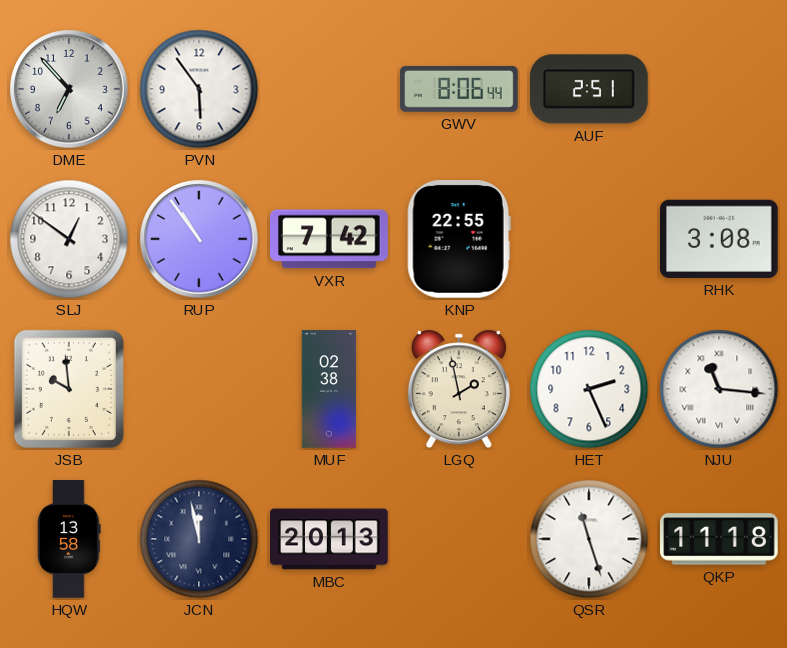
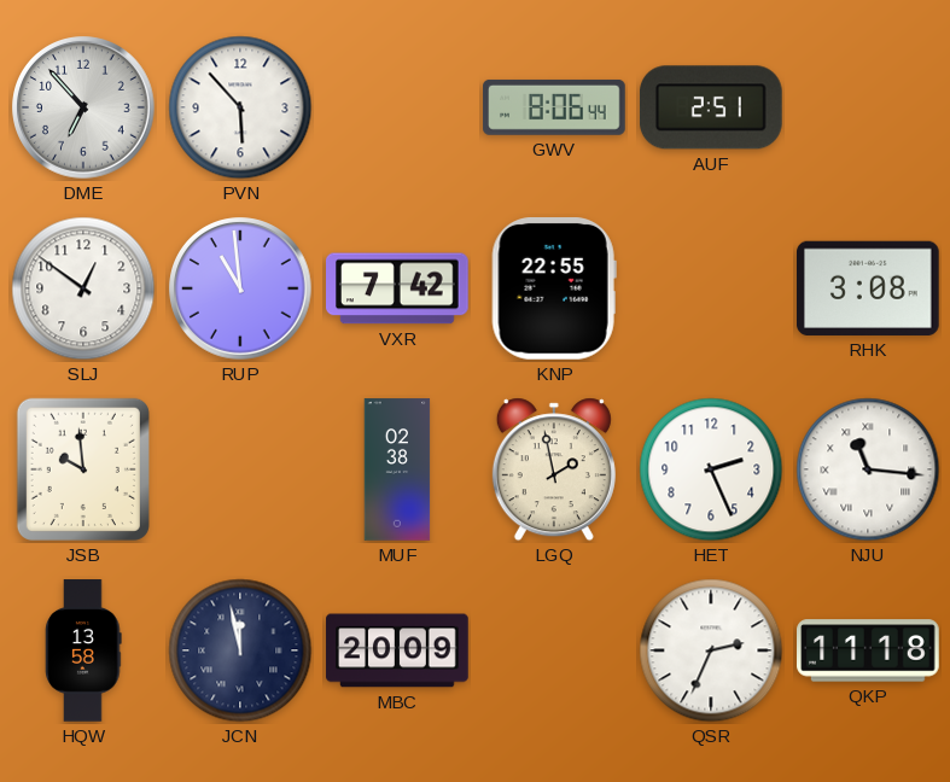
PVN: 5:54 -> 5:53
RUP: 10:54 -> 10:59
MBC: 20:13 -> 20:09
QSR: 11:27 -> 2:34
